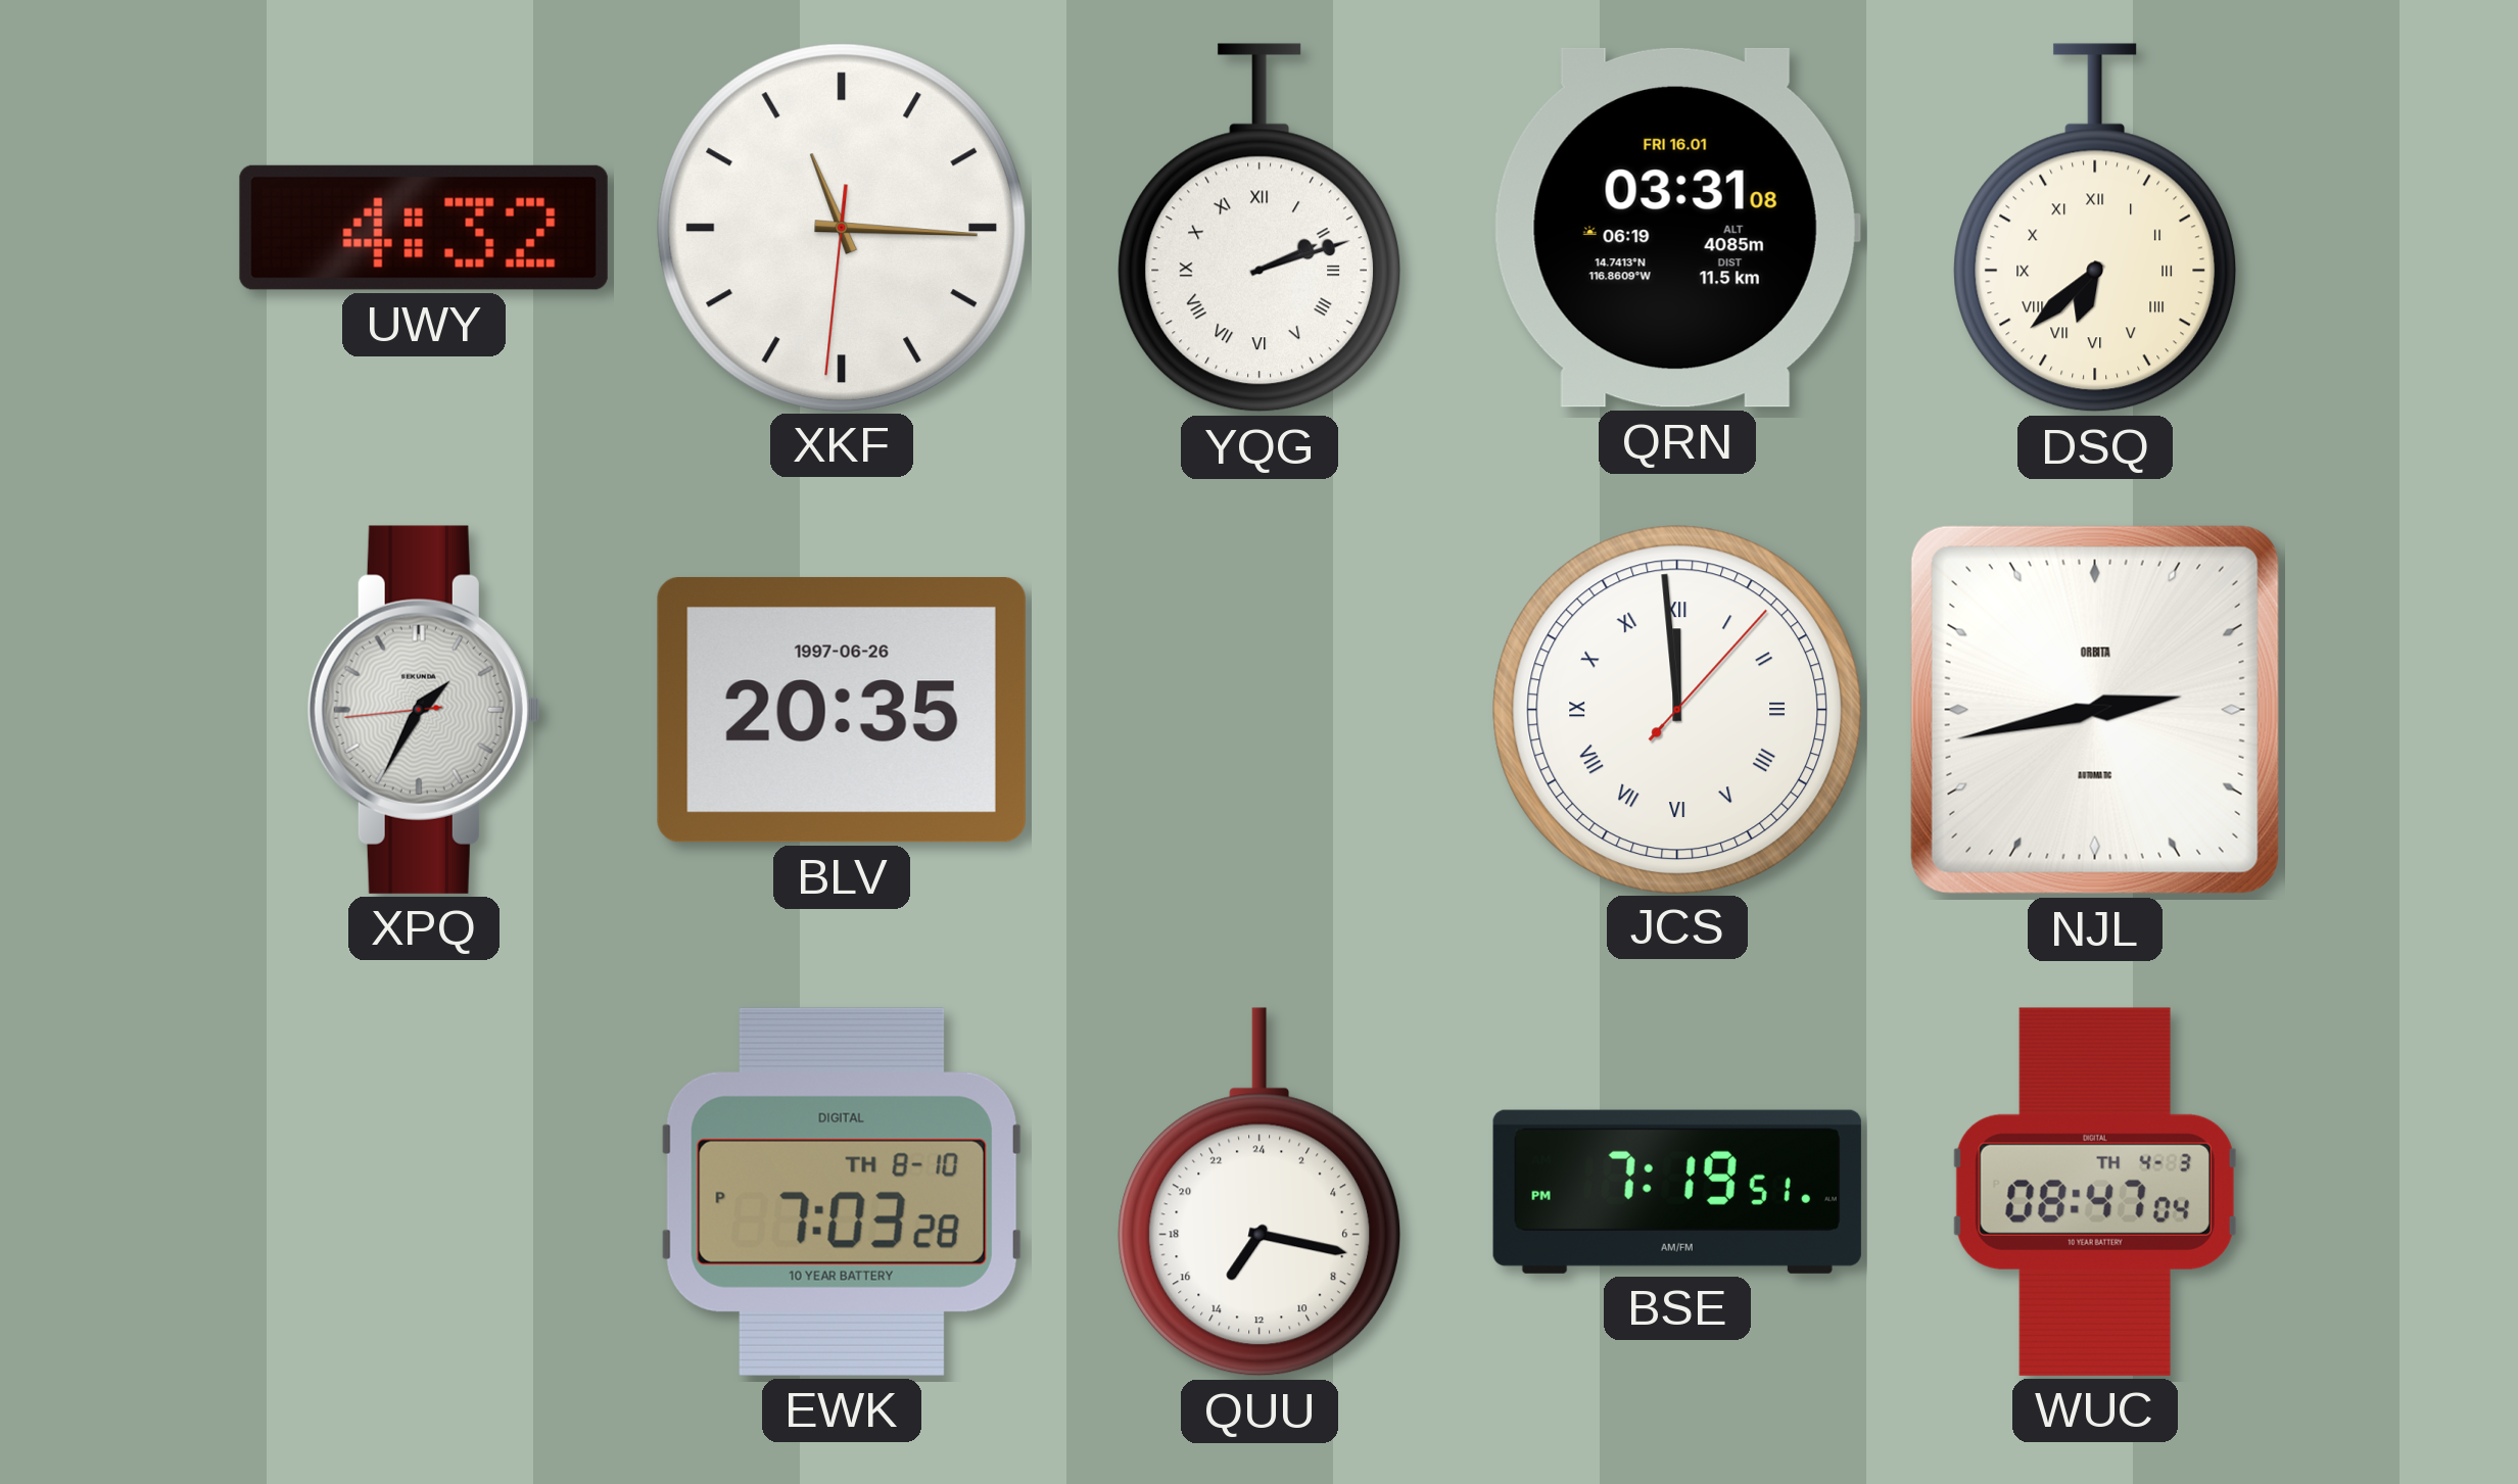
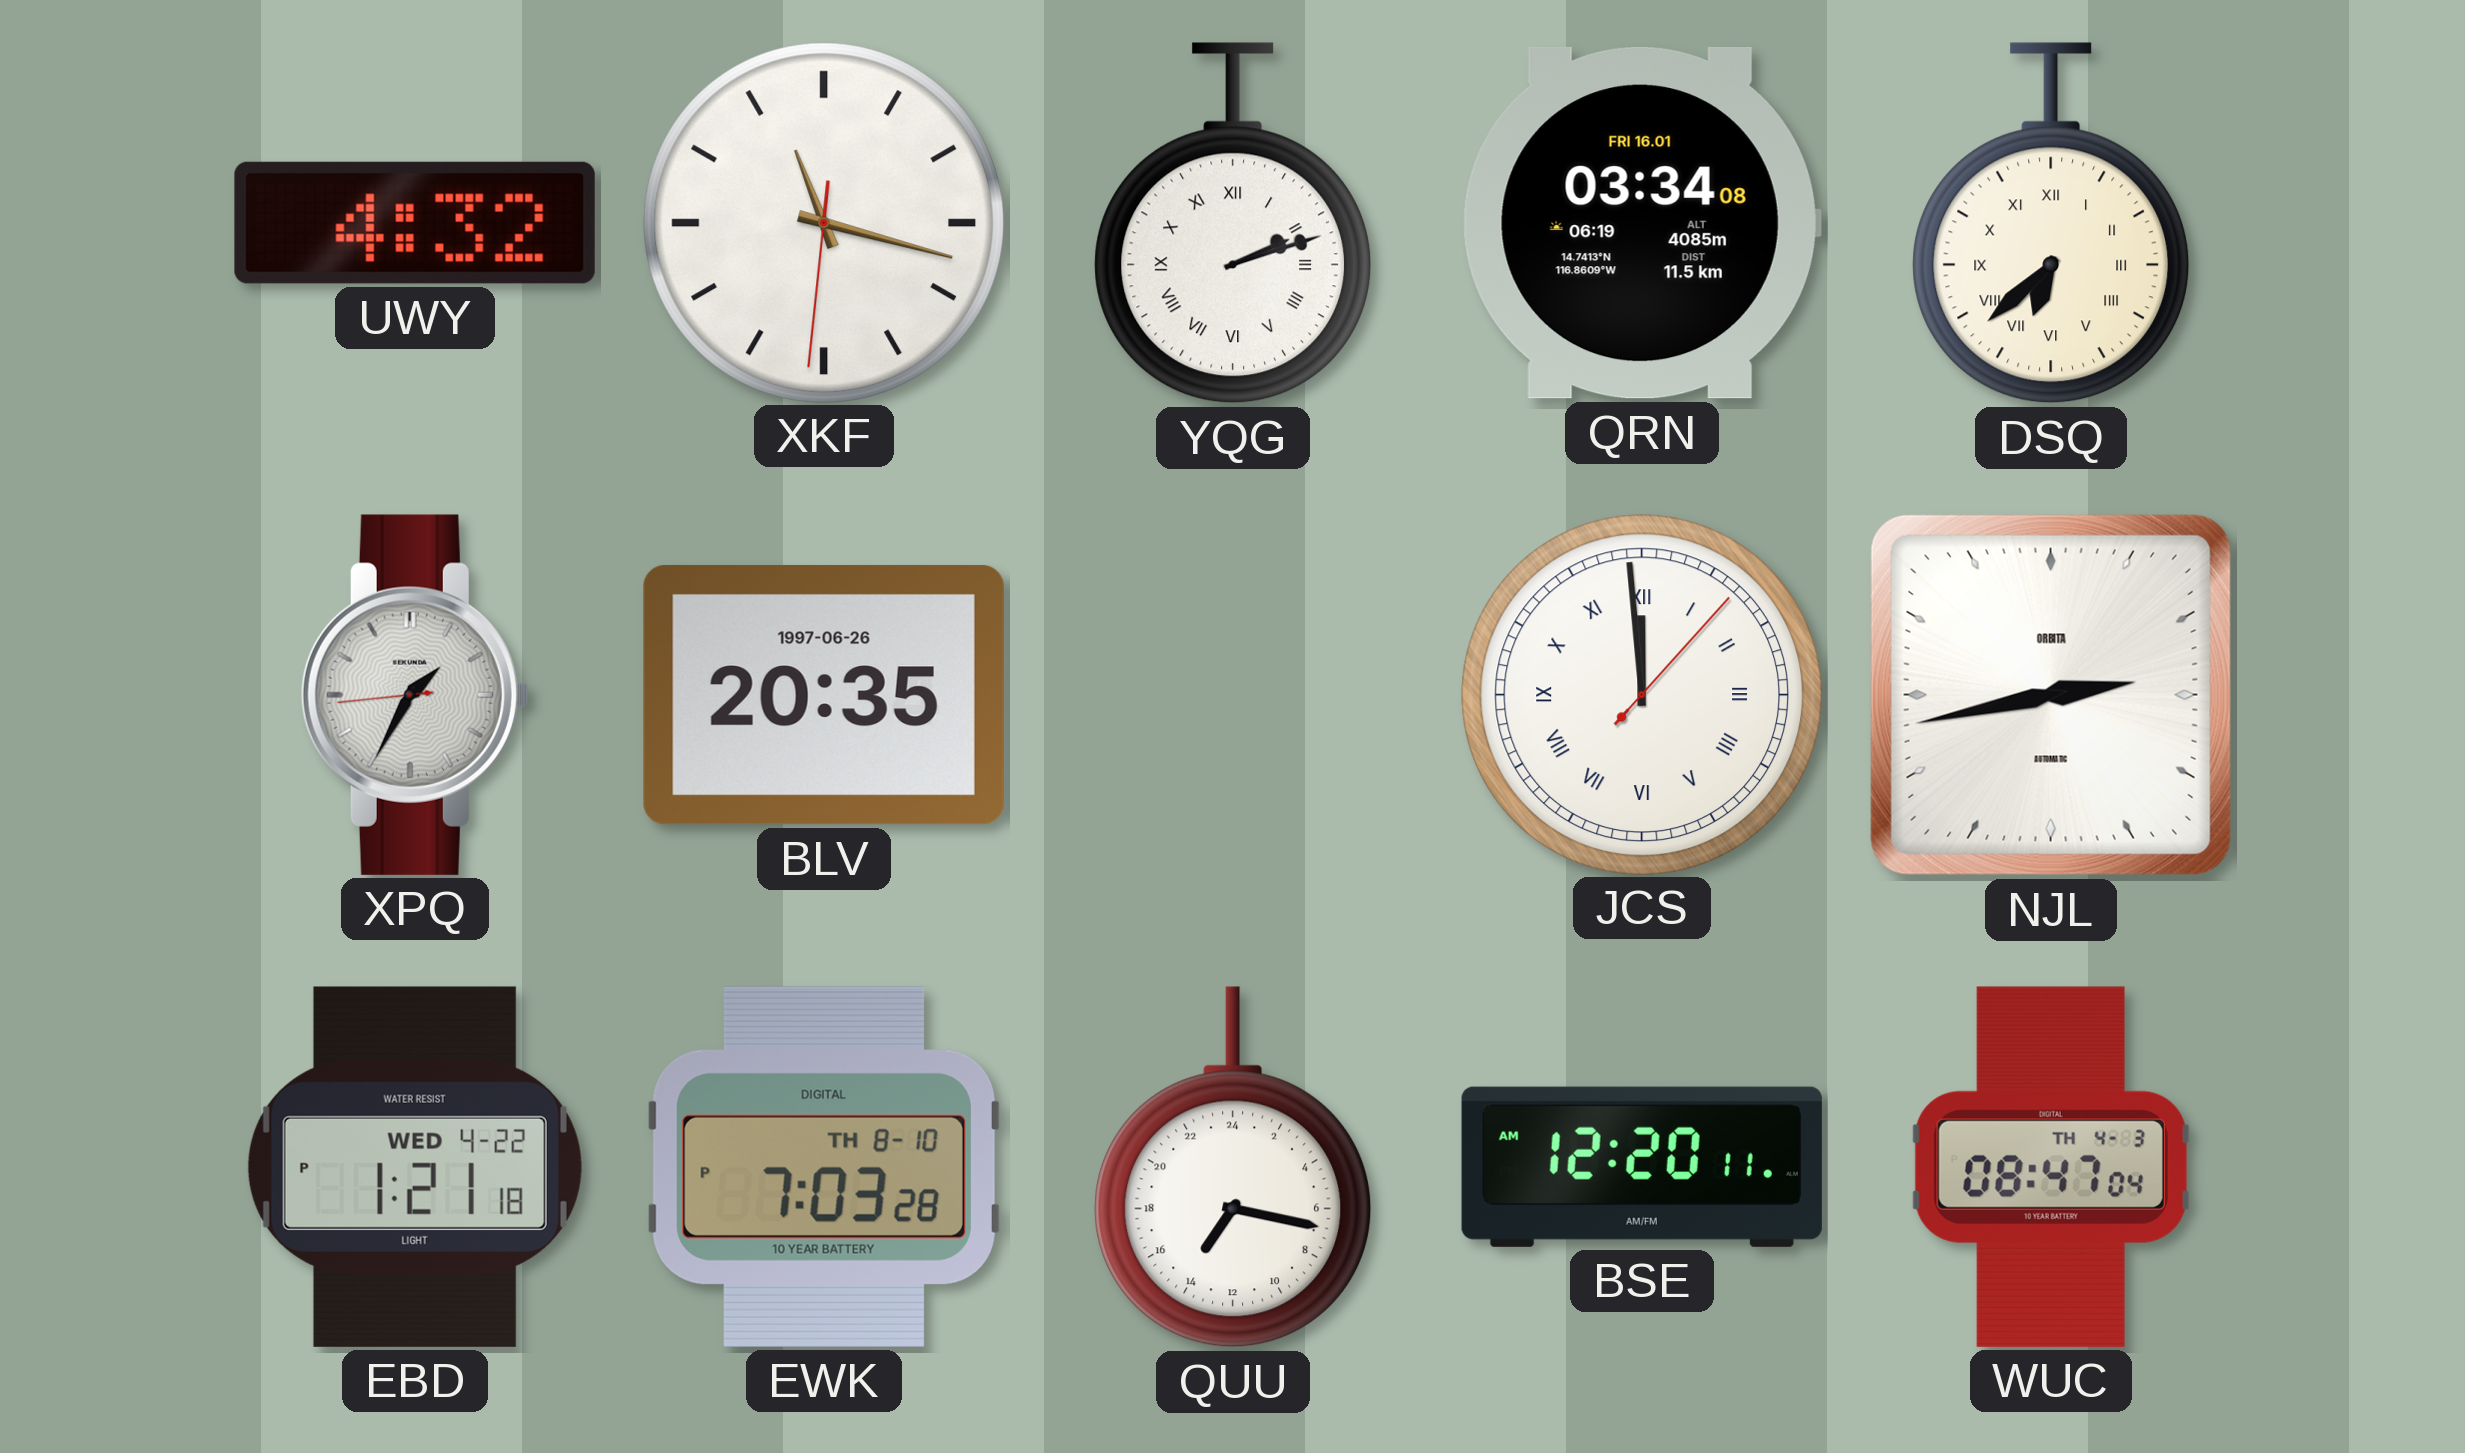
XKF: 11:15 -> 11:17
QRN: 03:31 -> 03:34
EBD: none -> 1:21
BSE: 7:19 -> 12:20
